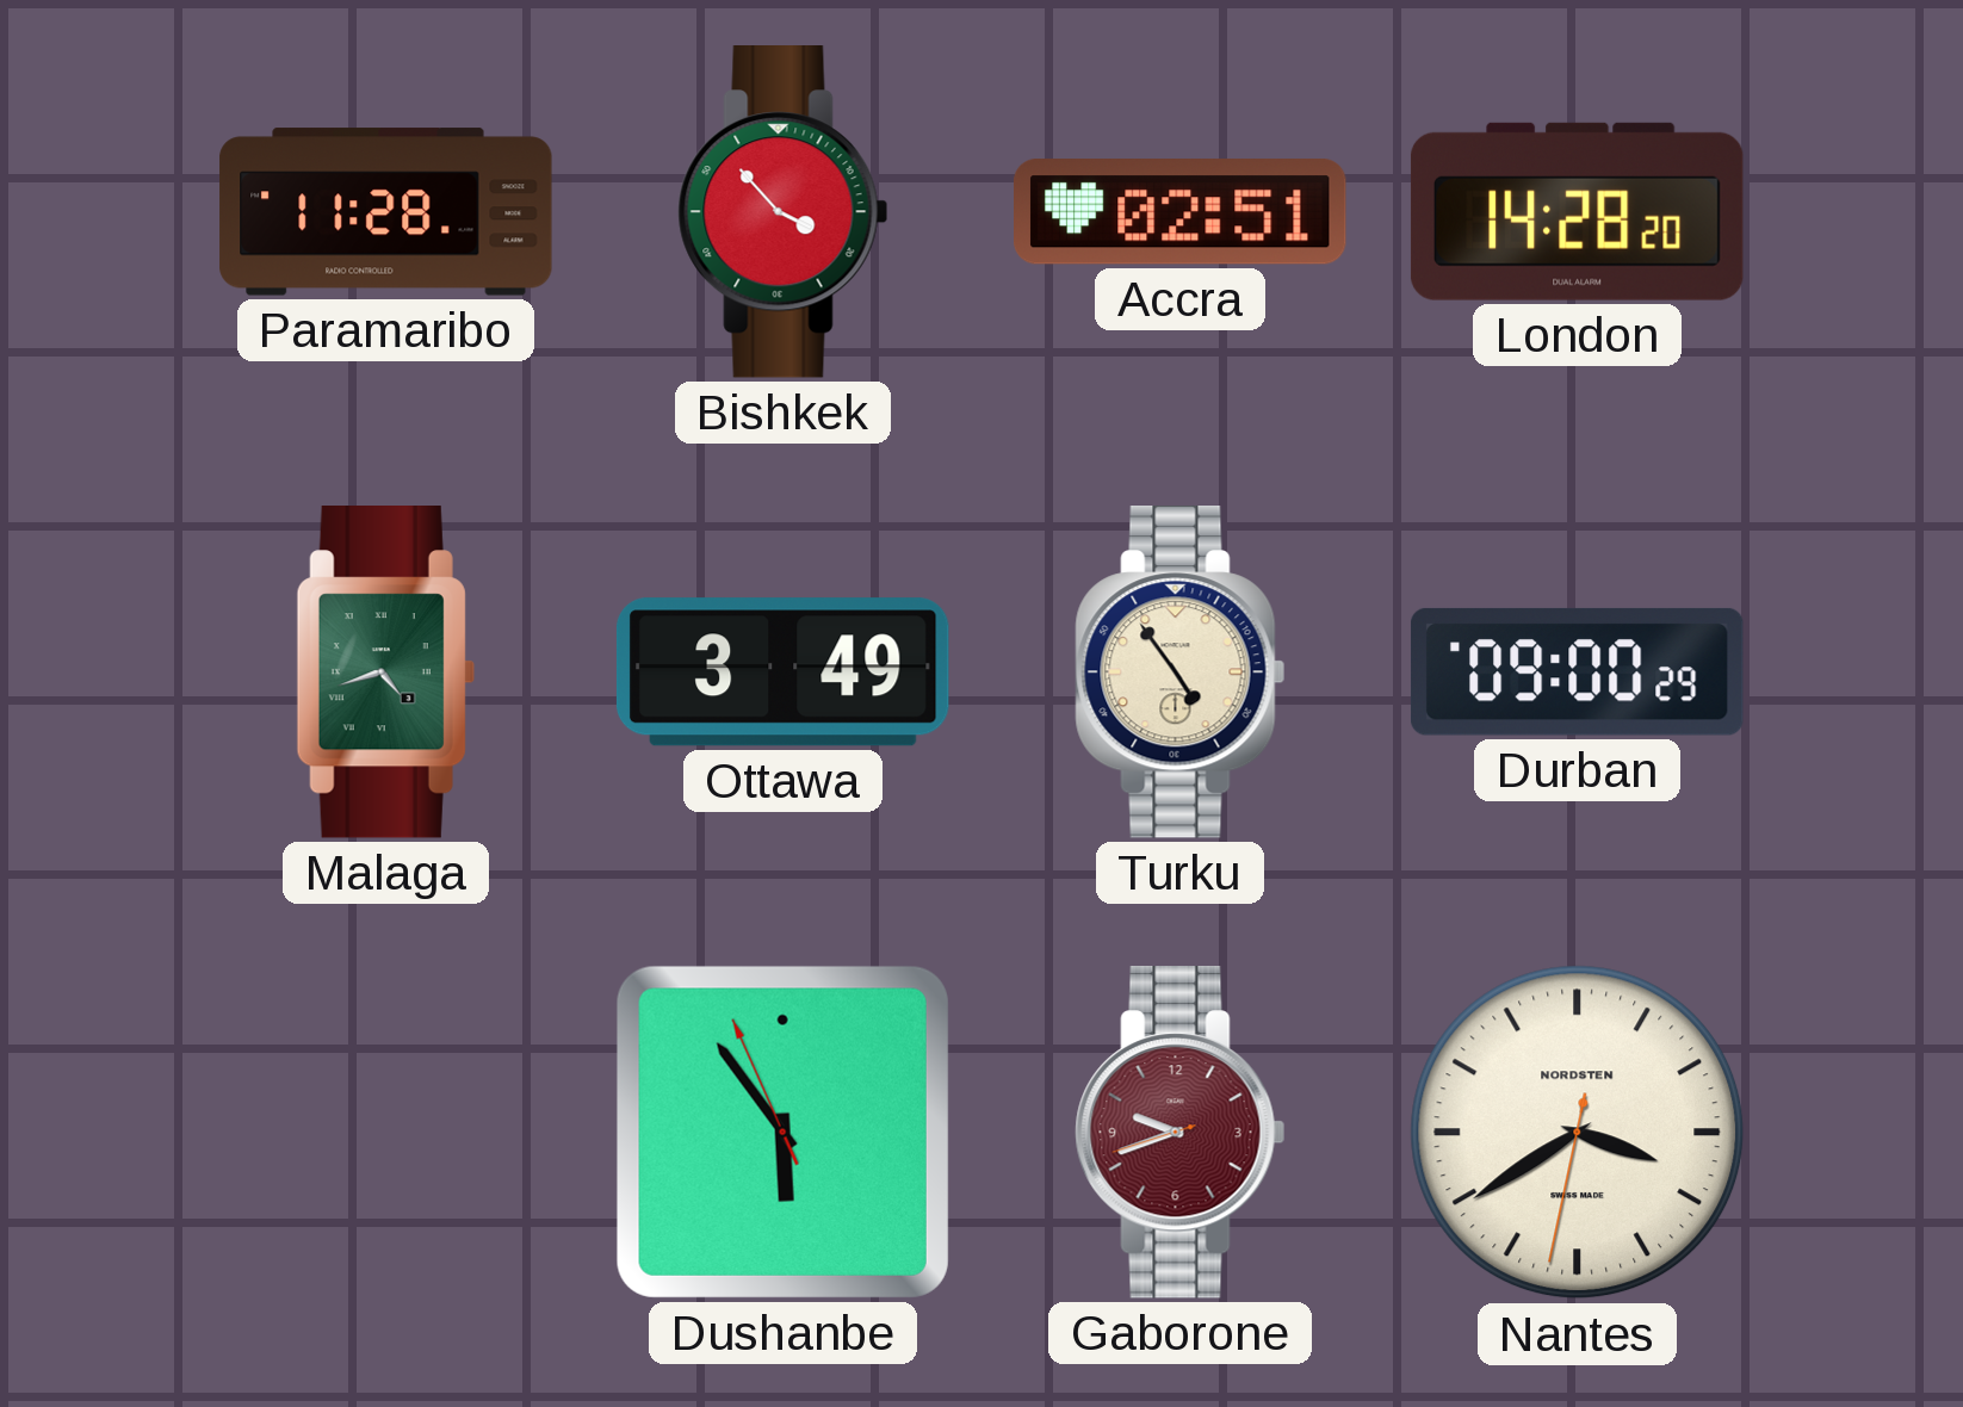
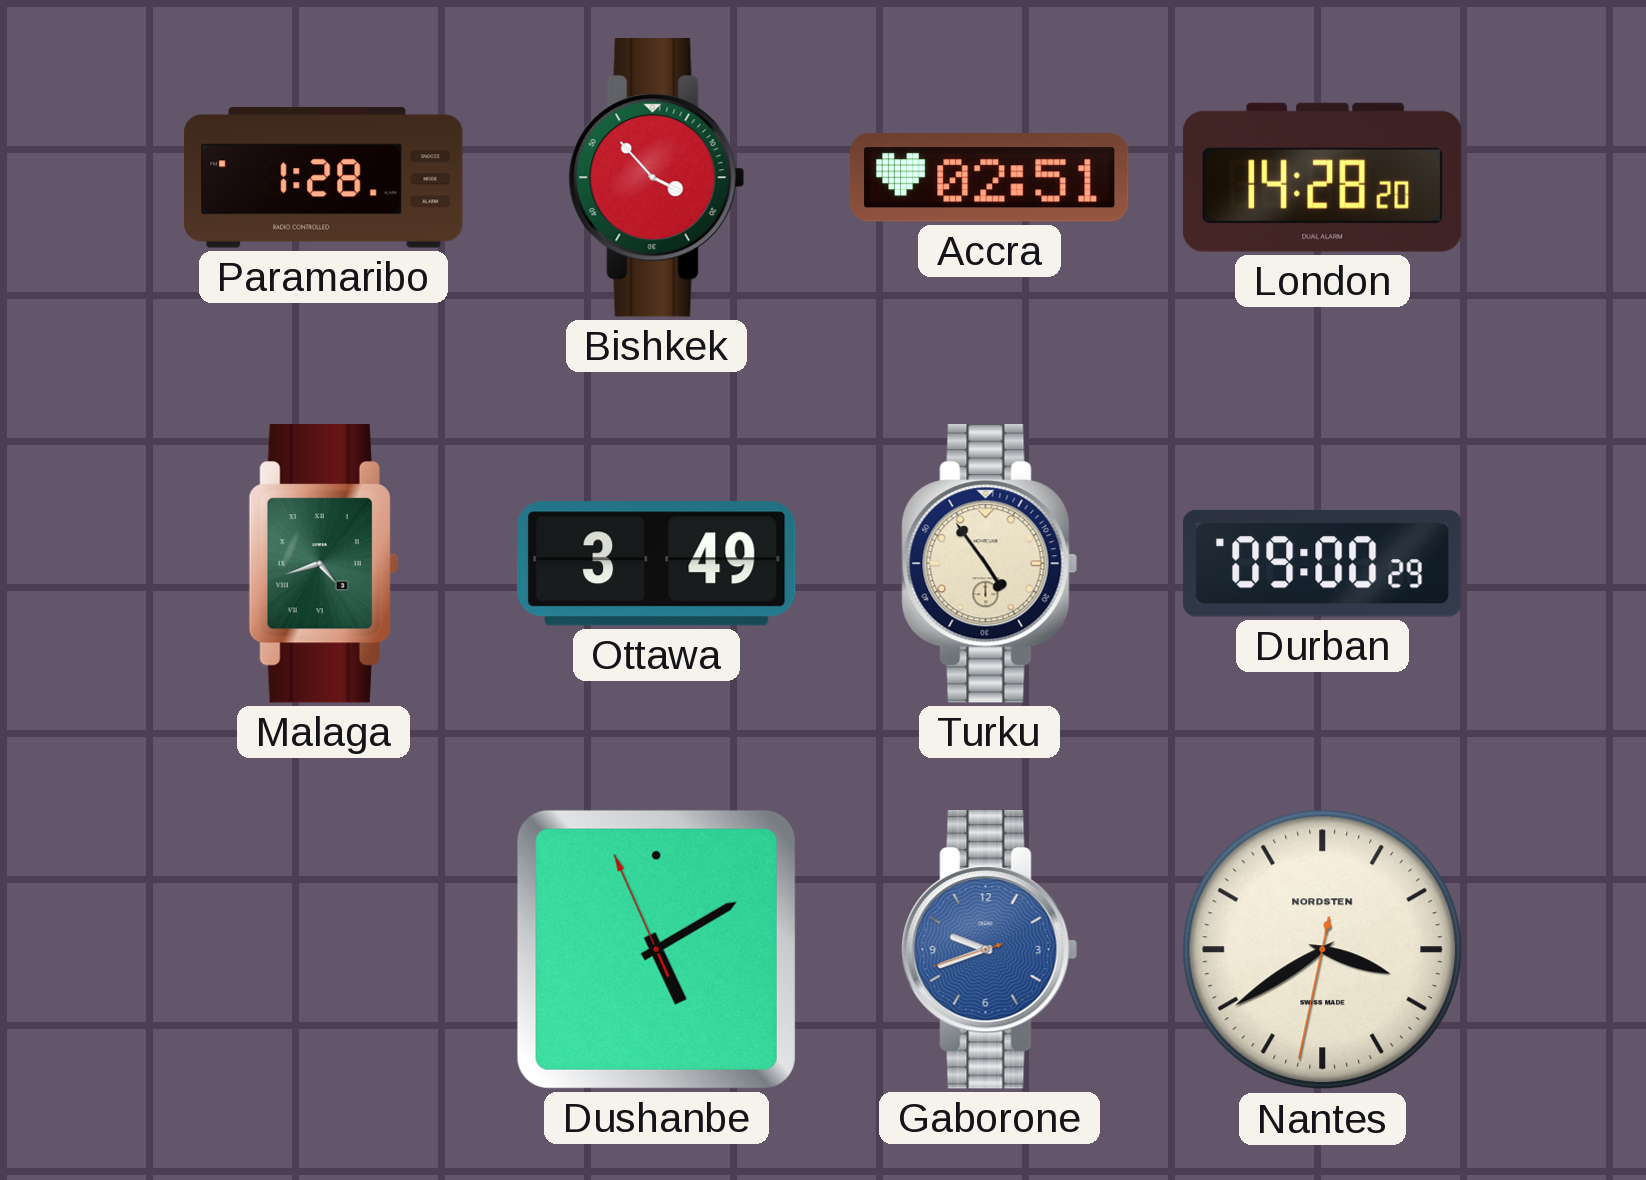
Paramaribo: 11:28 -> 1:28
Dushanbe: 5:53 -> 5:09
Gaborone dial: burgundy -> blue
